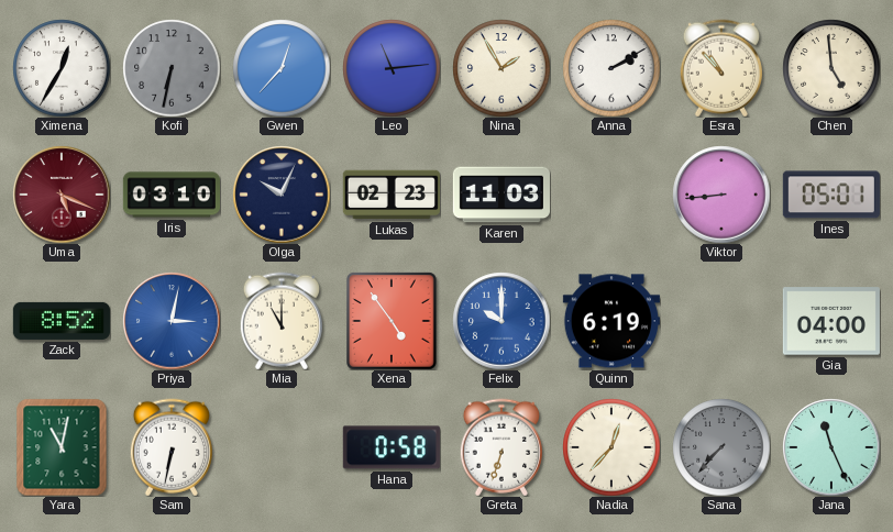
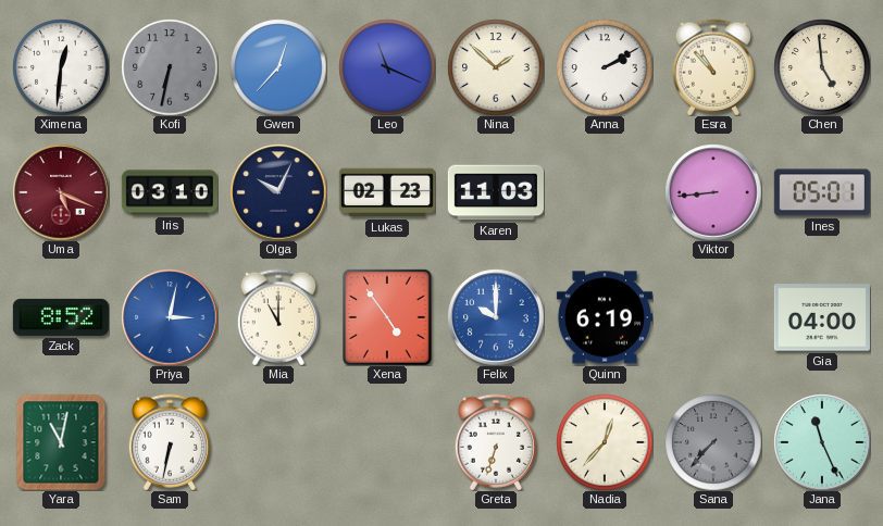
Ximena: 12:35 -> 12:31
Leo: 11:14 -> 11:19
Nina: 1:55 -> 1:52
Hana: 0:58 -> none
